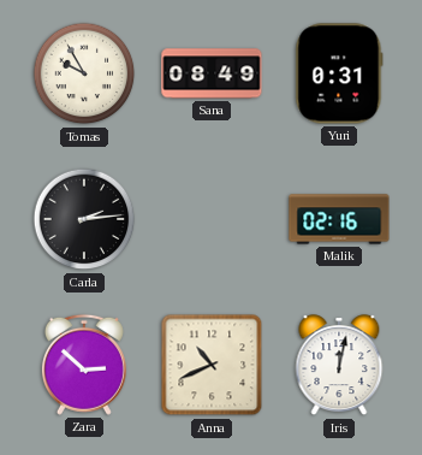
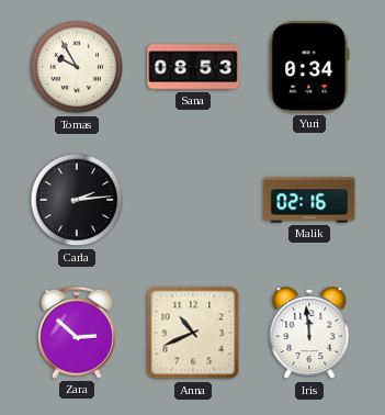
Sana: 08:49 -> 08:53
Yuri: 0:31 -> 0:34
Iris: 12:02 -> 11:59
